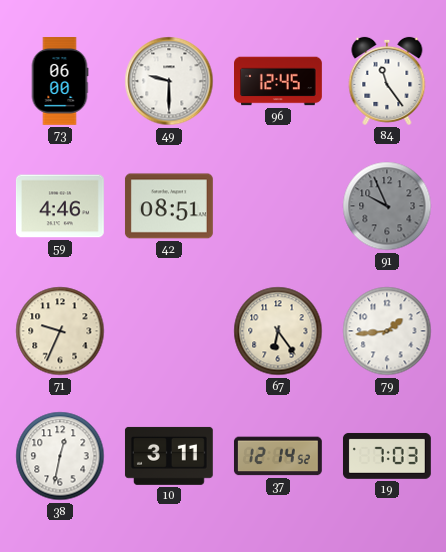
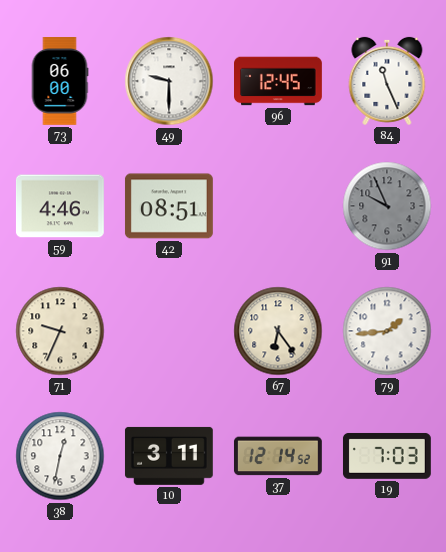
84: 11:24 -> 11:26
